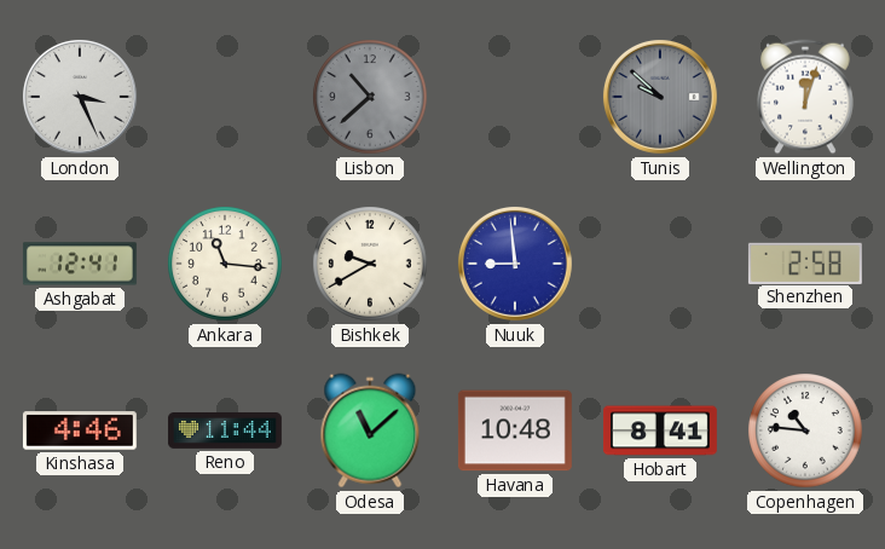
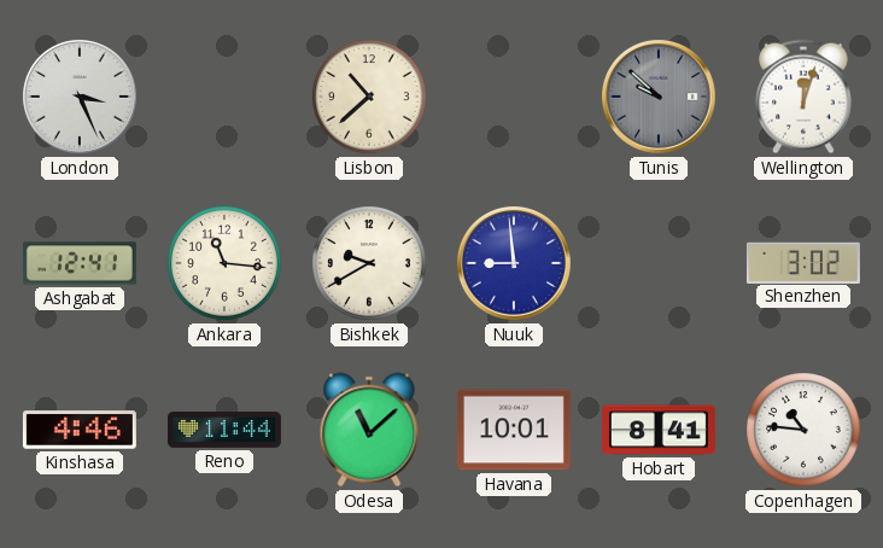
Lisbon dial: grey -> cream
Shenzhen: 2:58 -> 3:02
Havana: 10:48 -> 10:01
